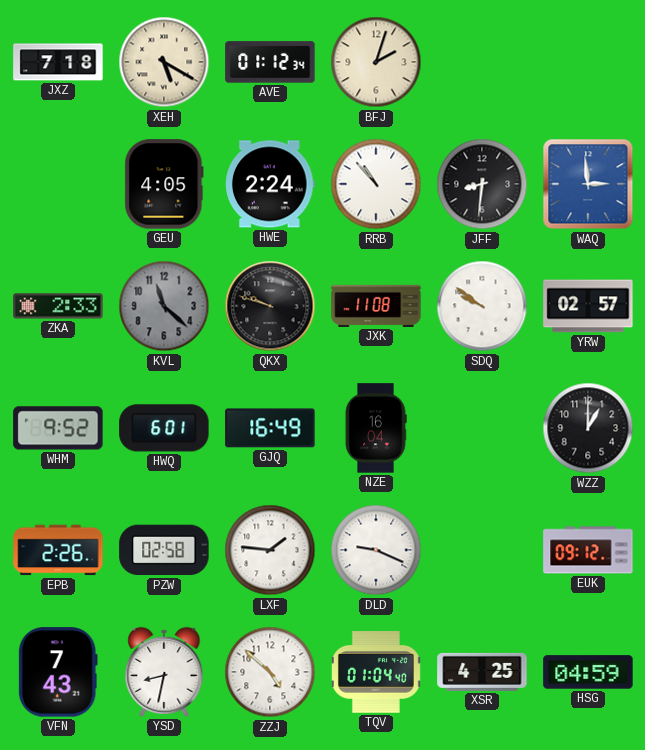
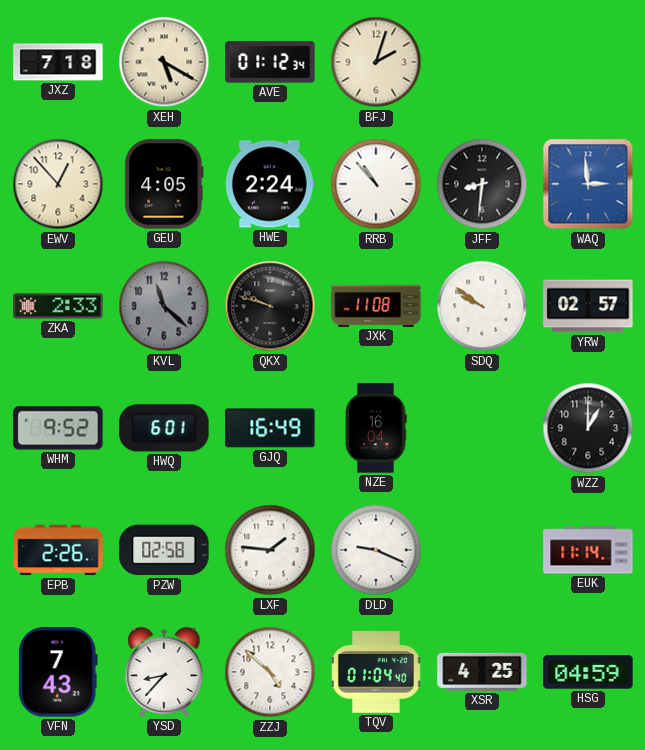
EWV: none -> 12:53
EUK: 09:12 -> 11:14
YSD: 8:32 -> 8:37
